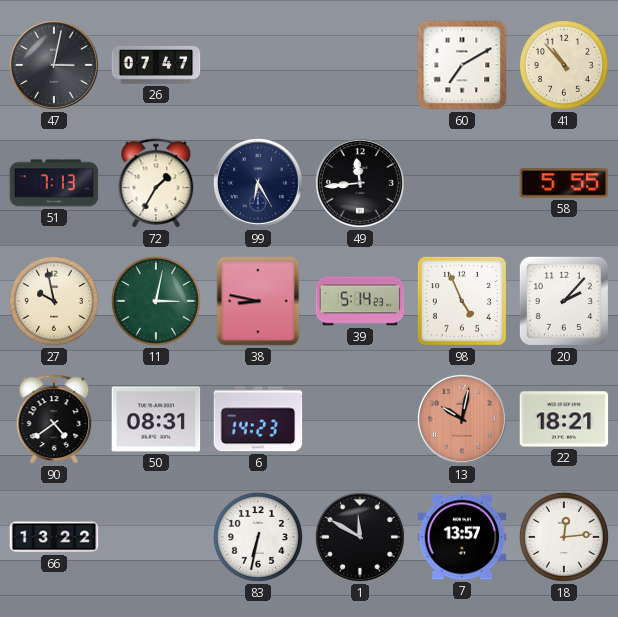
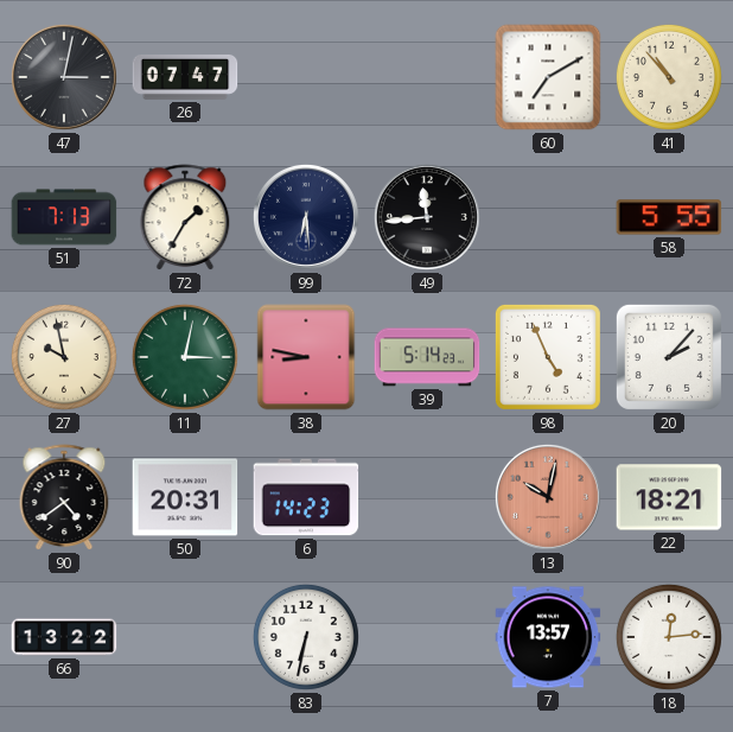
99: 6:25 -> 6:29
50: 08:31 -> 20:31
1: 11:50 -> none
